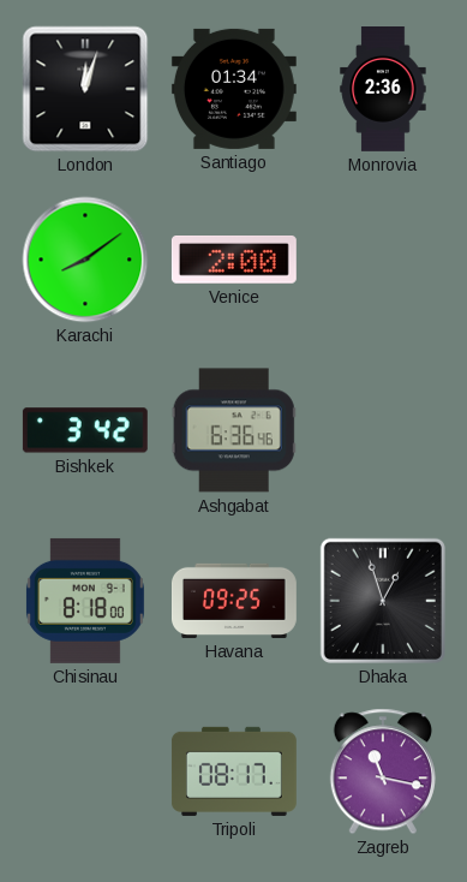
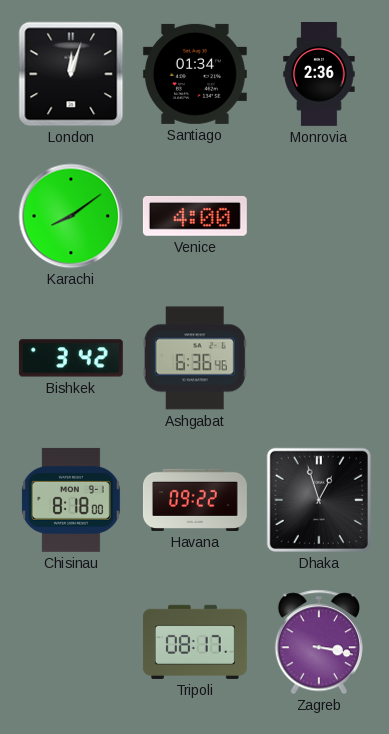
Venice: 2:00 -> 4:00
Havana: 09:25 -> 09:22
Zagreb: 11:17 -> 3:17
